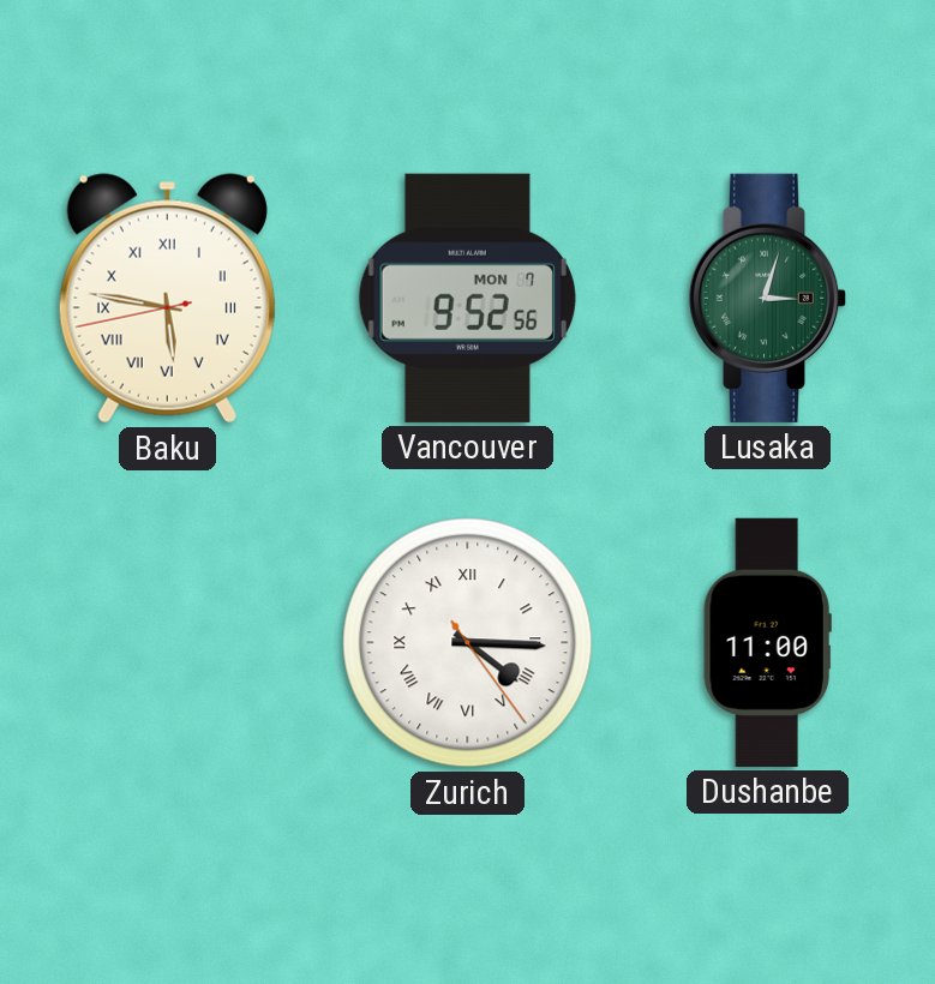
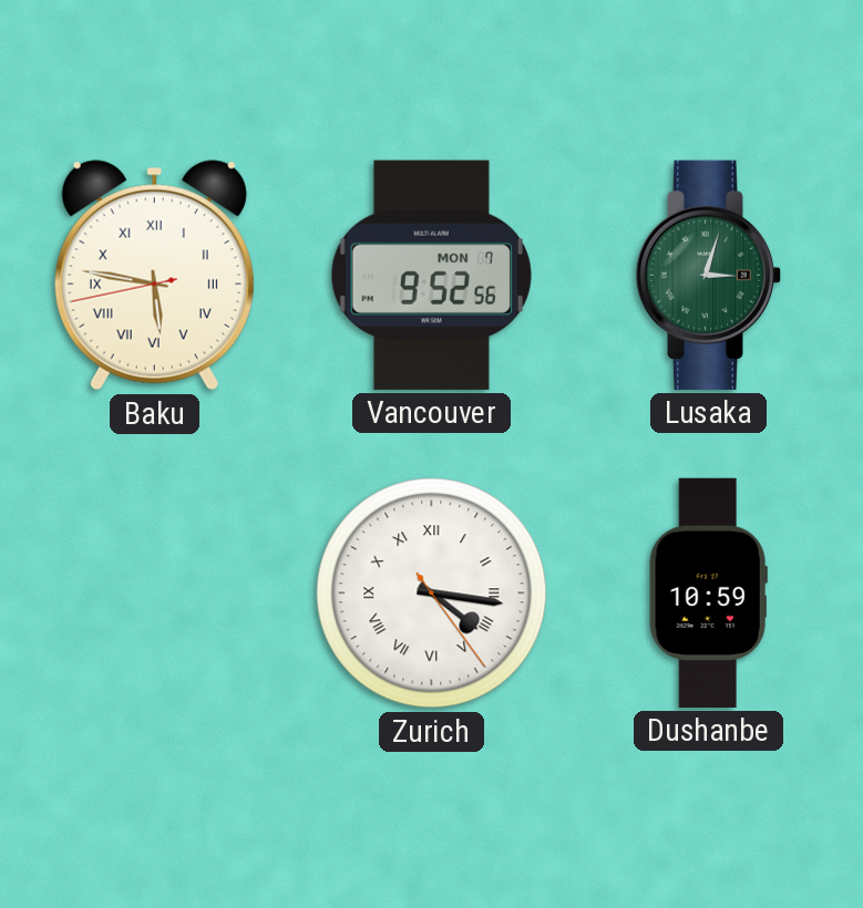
Zurich: 4:15 -> 4:16
Dushanbe: 11:00 -> 10:59
